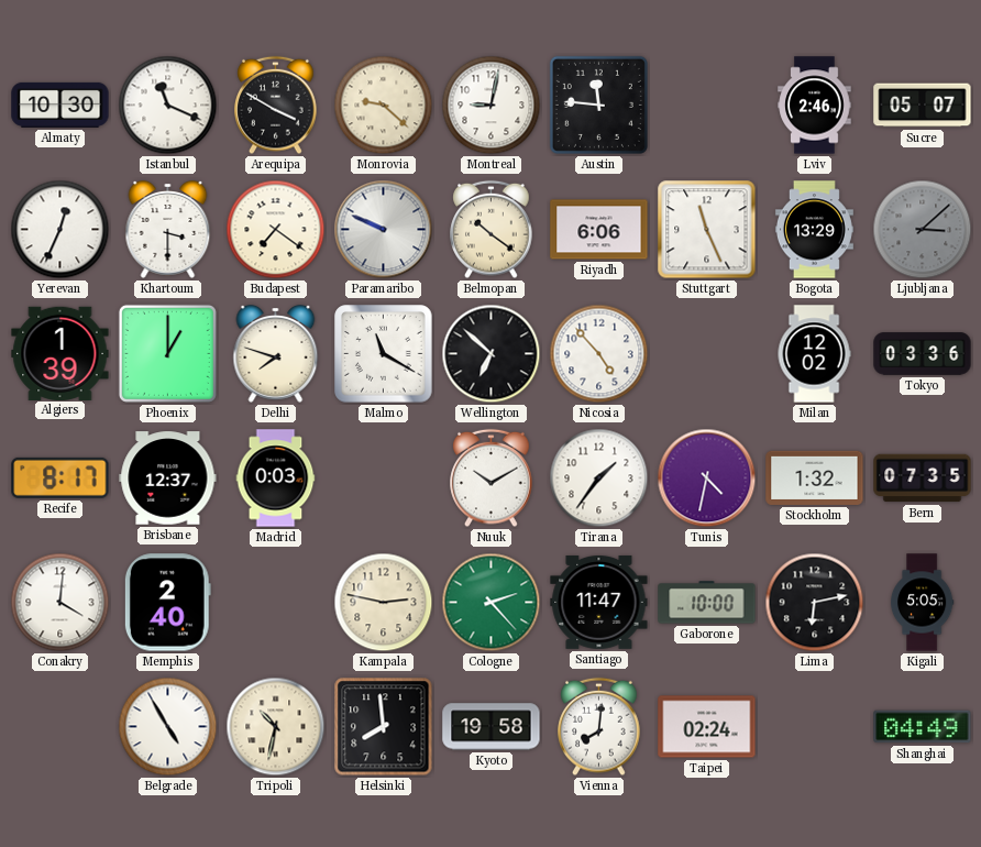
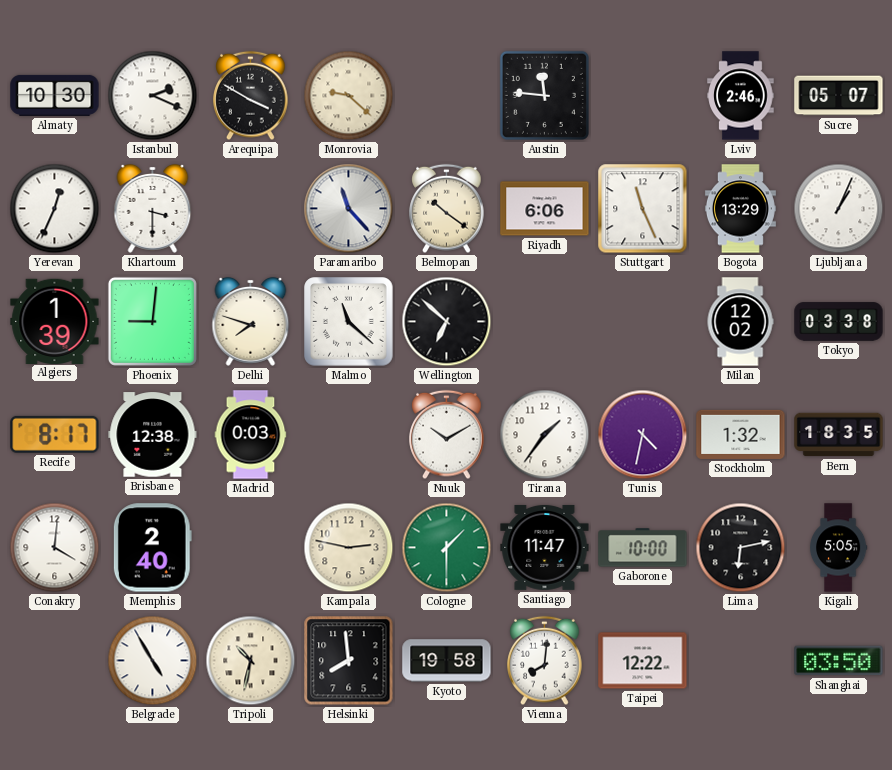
Istanbul: 11:19 -> 2:19
Montreal: 9:02 -> none
Budapest: 7:21 -> none
Paramaribo: 9:49 -> 11:23
Ljubljana: 3:08 -> 1:04
Ljubljana dial: grey -> white
Phoenix: 1:00 -> 9:01
Malmo: 11:20 -> 11:22
Nicosia: 4:53 -> none
Tokyo: 03:36 -> 03:38
Brisbane: 12:37 -> 12:38
Bern: 07:35 -> 18:35
Cologne: 2:23 -> 1:30
Taipei: 02:24 -> 12:22
Shanghai: 04:49 -> 03:50
